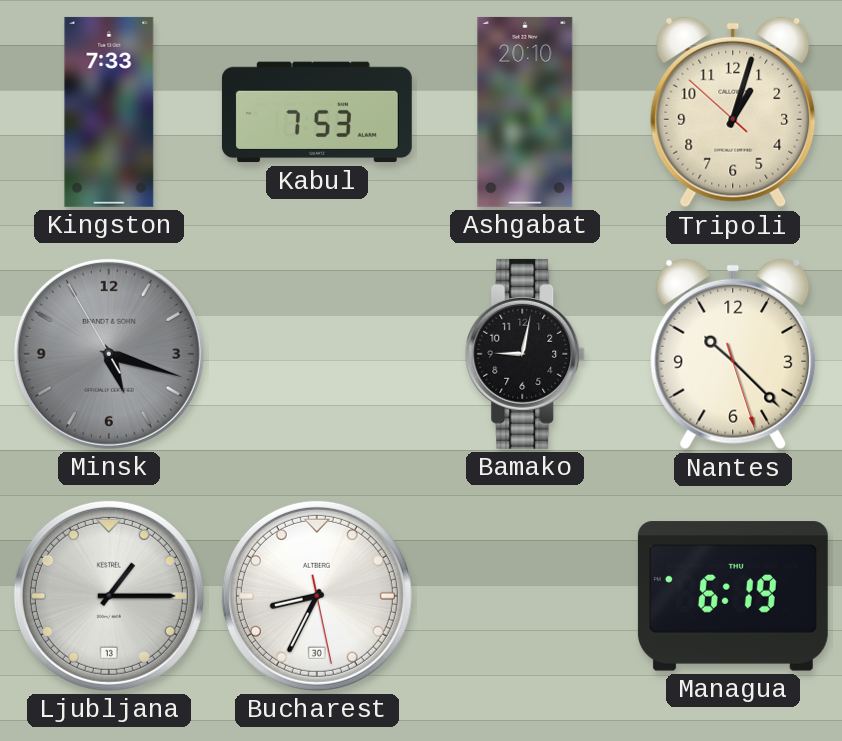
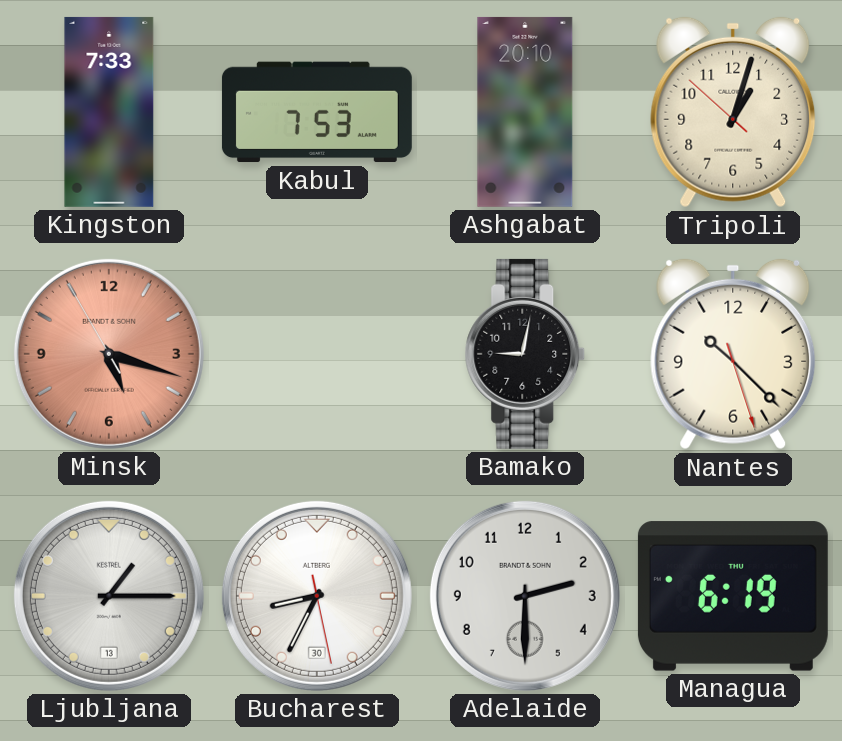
Minsk dial: grey -> salmon
Adelaide: none -> 2:30
